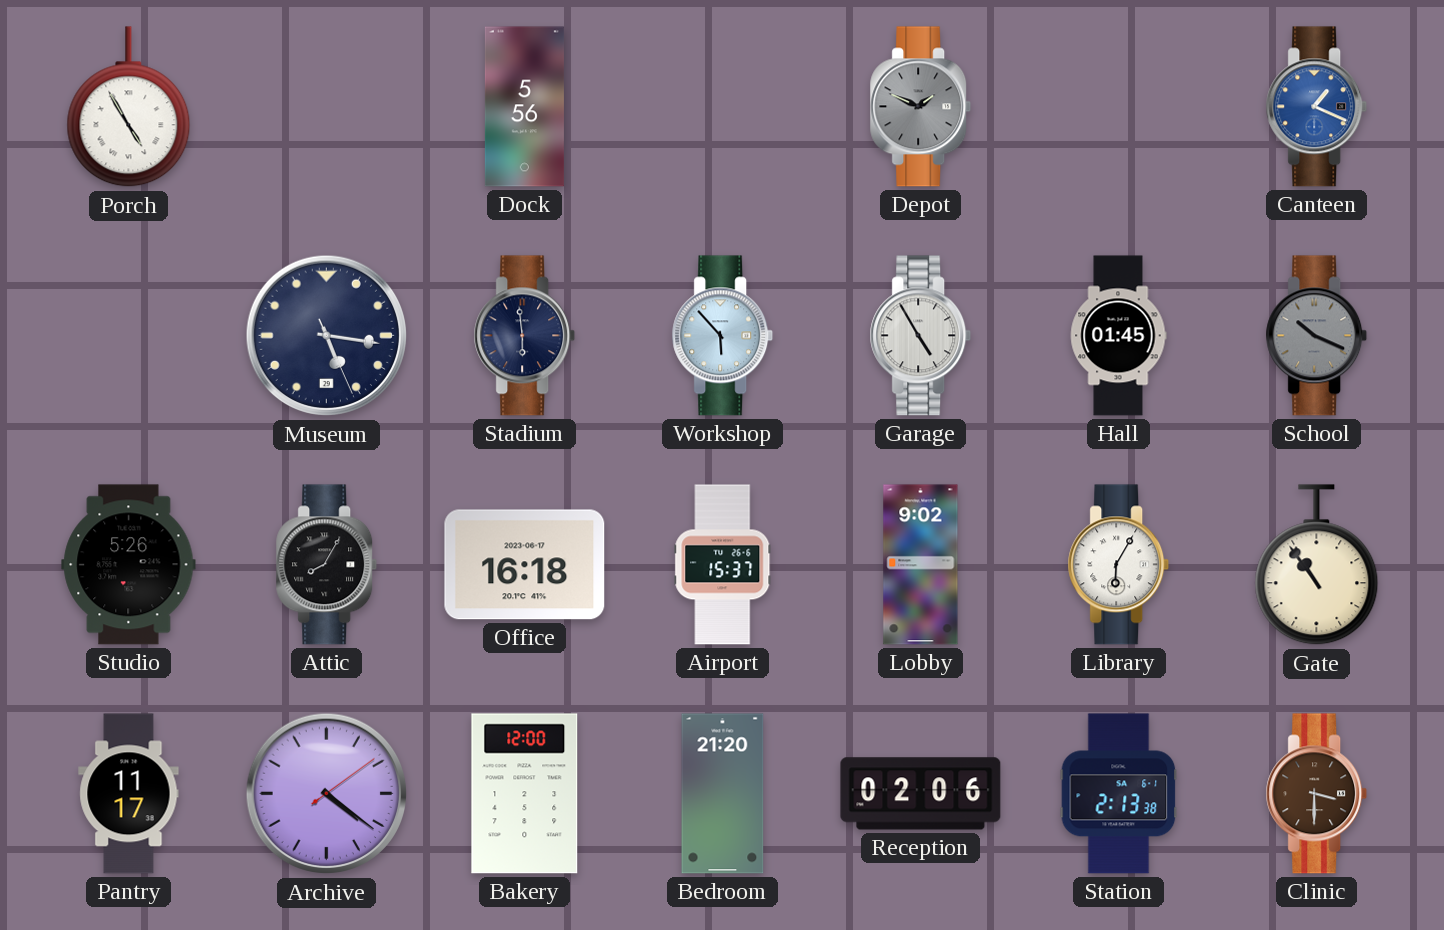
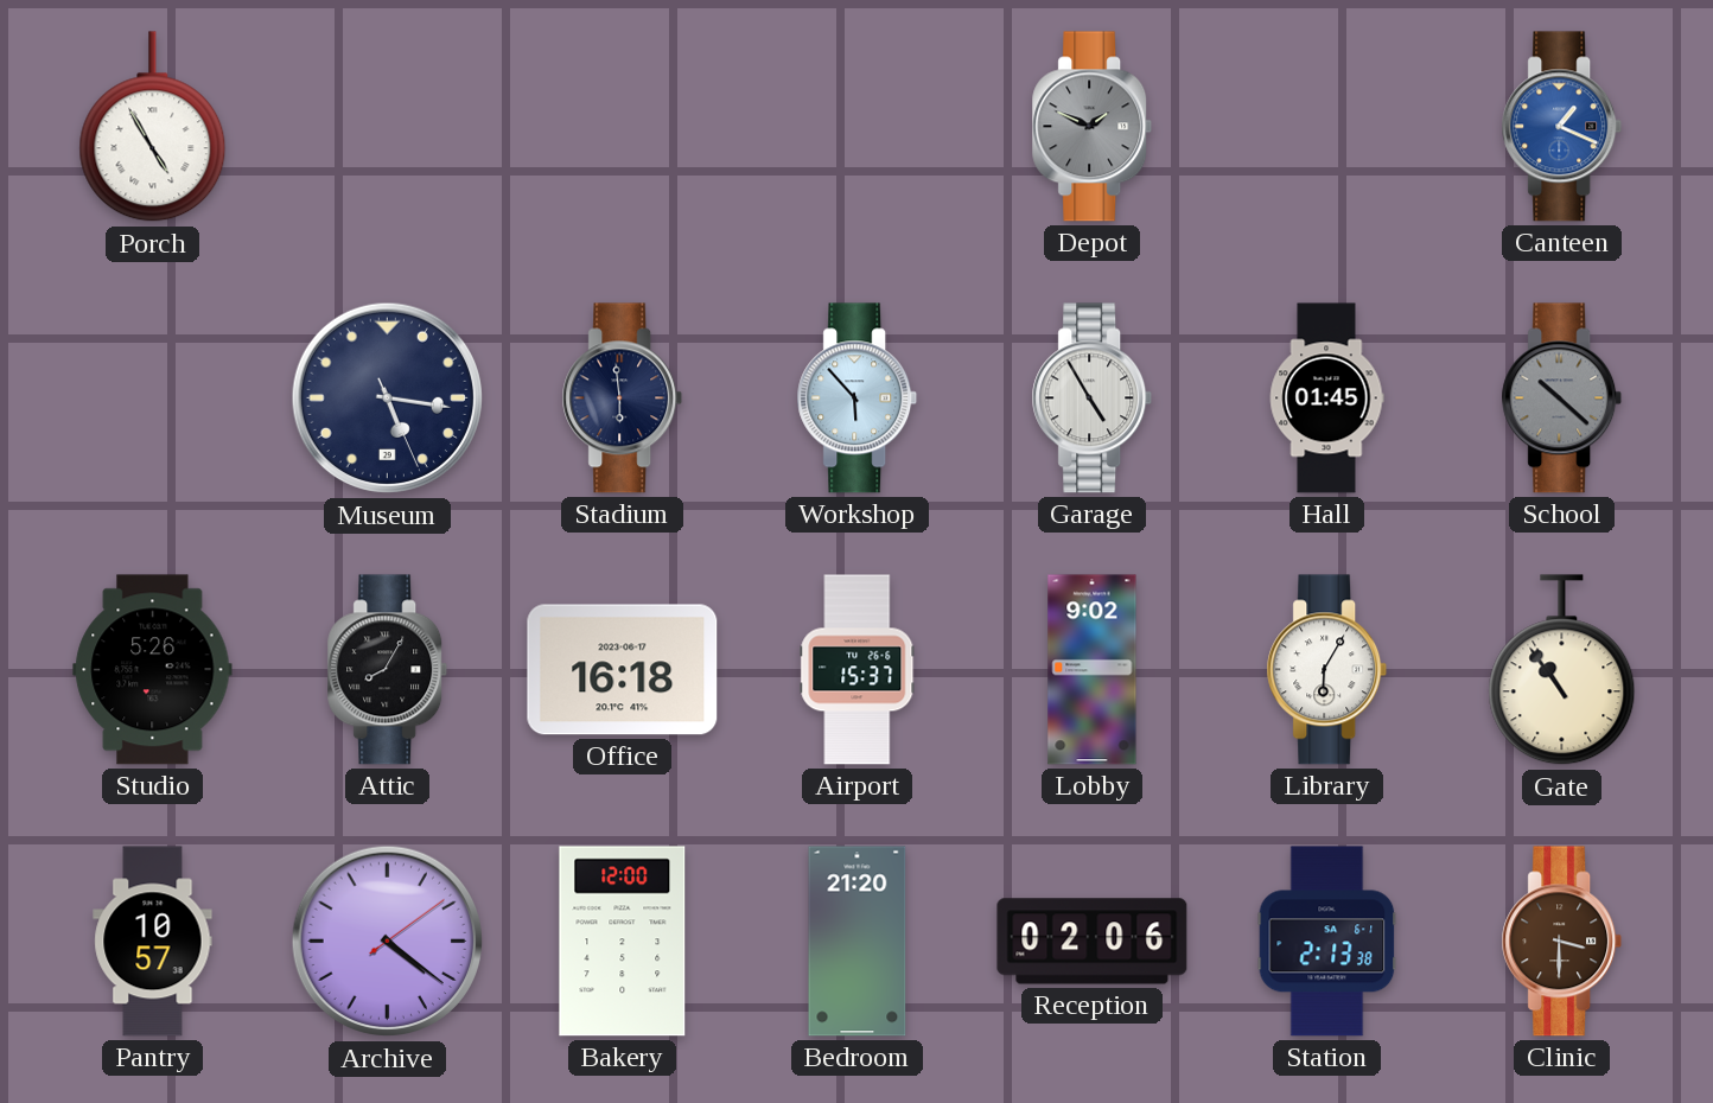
Dock: 5:56 -> none
School: 10:19 -> 10:22
Pantry: 11:17 -> 10:57
